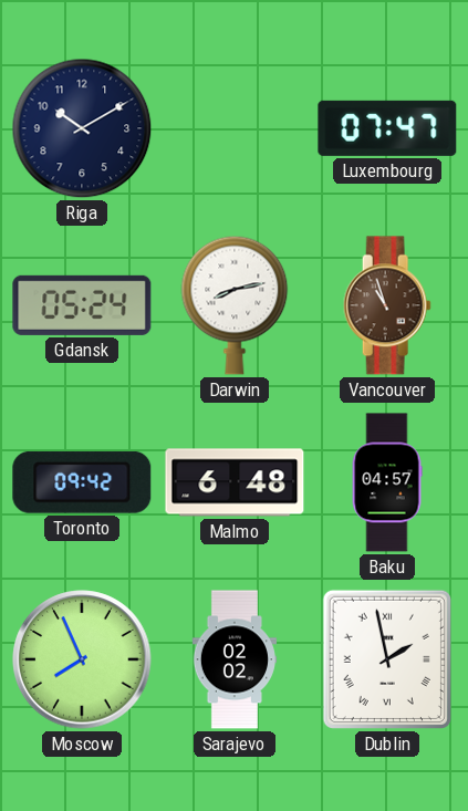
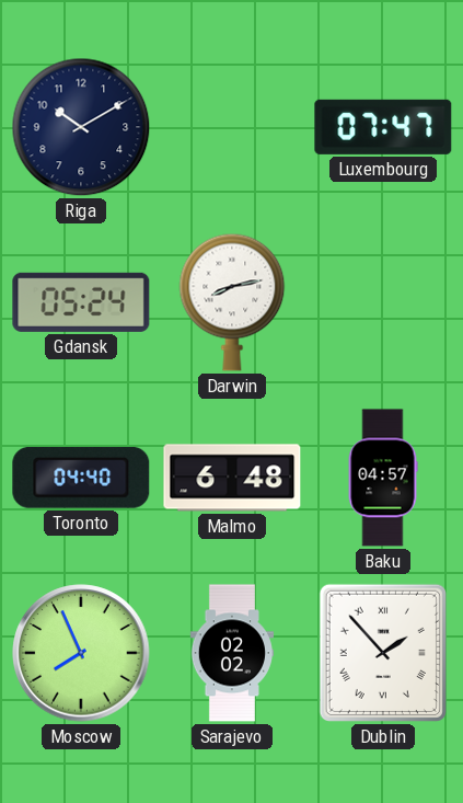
Vancouver: 10:57 -> none
Toronto: 09:42 -> 04:40
Dublin: 1:58 -> 1:53
